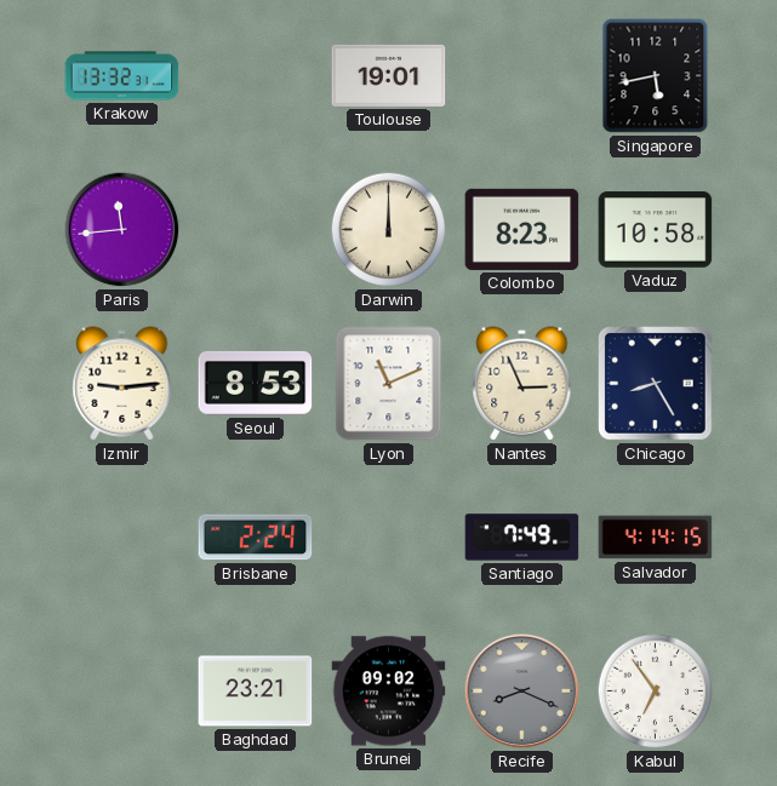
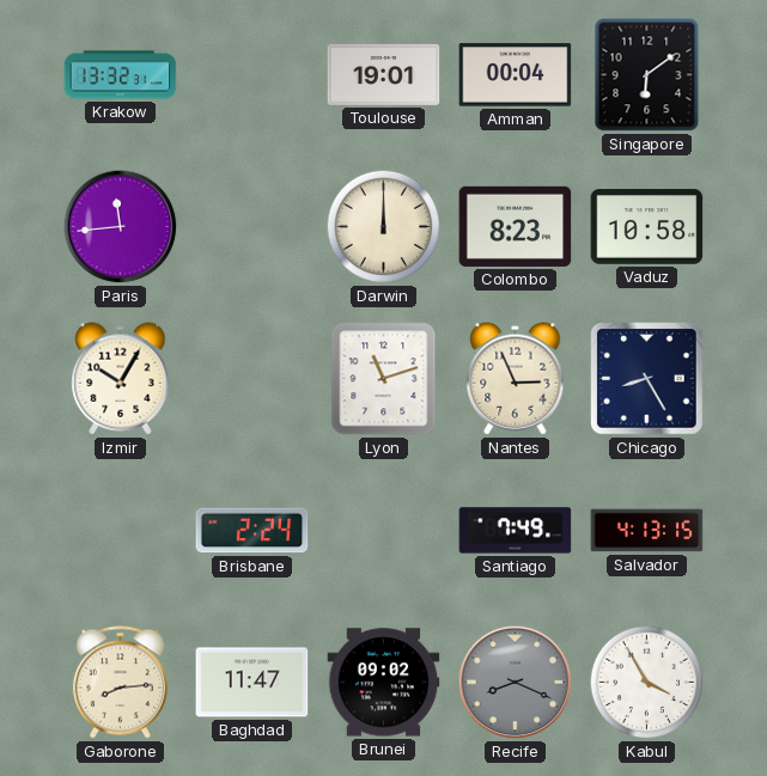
Amman: none -> 00:04
Singapore: 5:43 -> 6:09
Izmir: 9:14 -> 10:05
Seoul: 8:53 -> none
Lyon: 11:11 -> 11:12
Salvador: 4:14 -> 4:13
Gaborone: none -> 8:14
Baghdad: 23:21 -> 11:47
Kabul: 6:54 -> 3:55
